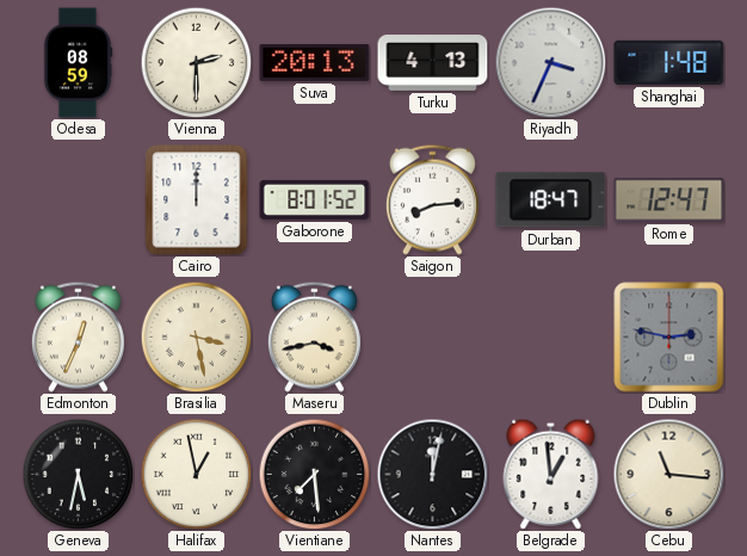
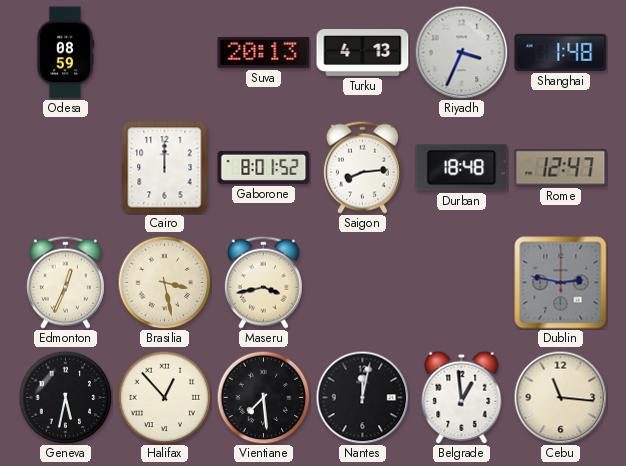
Vienna: 2:30 -> none
Durban: 18:47 -> 18:48
Halifax: 12:58 -> 12:53
